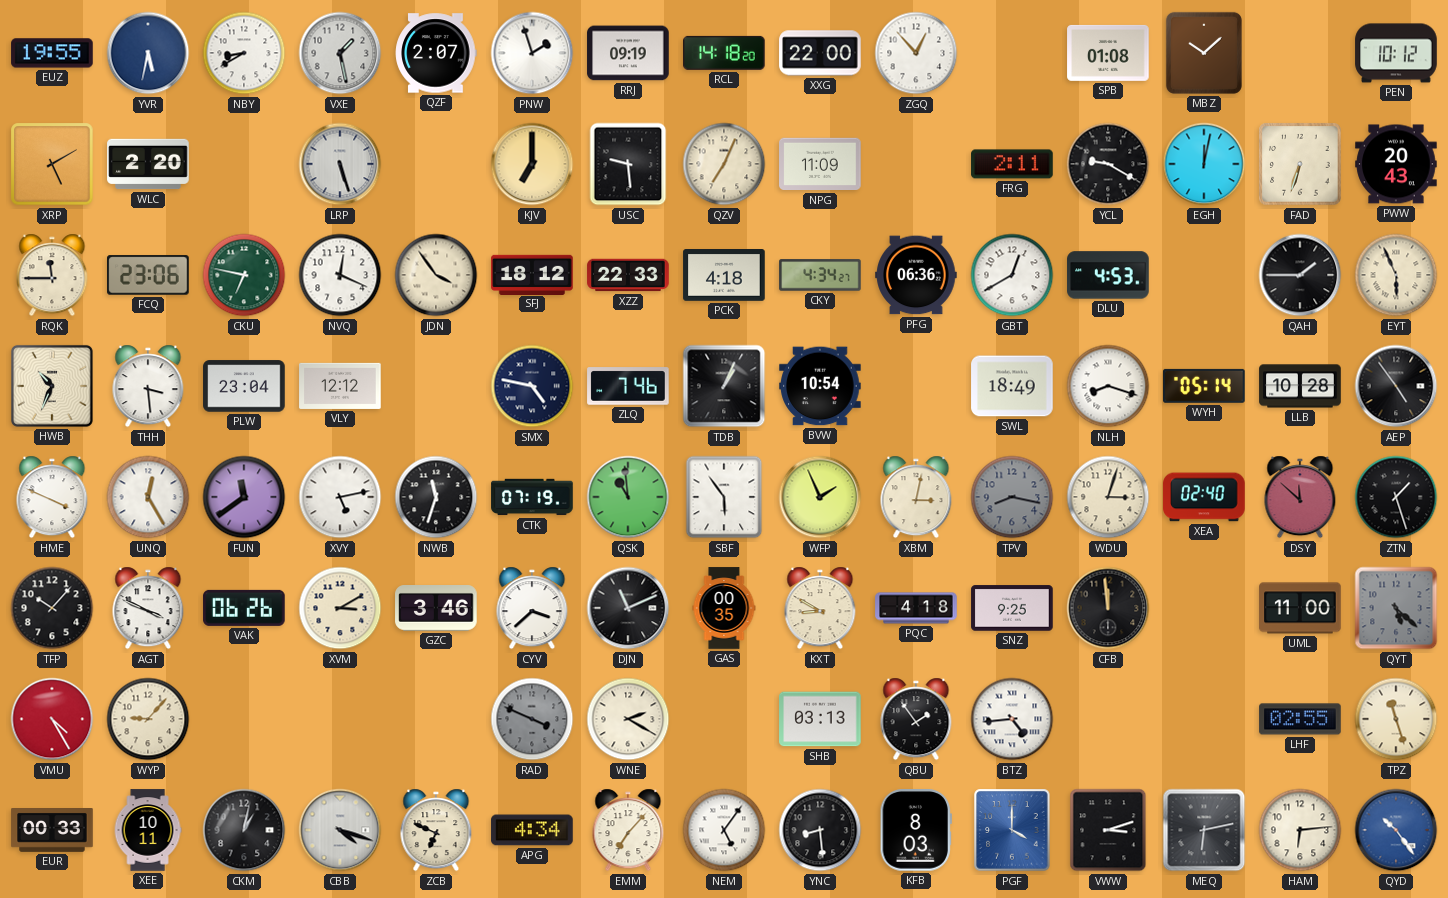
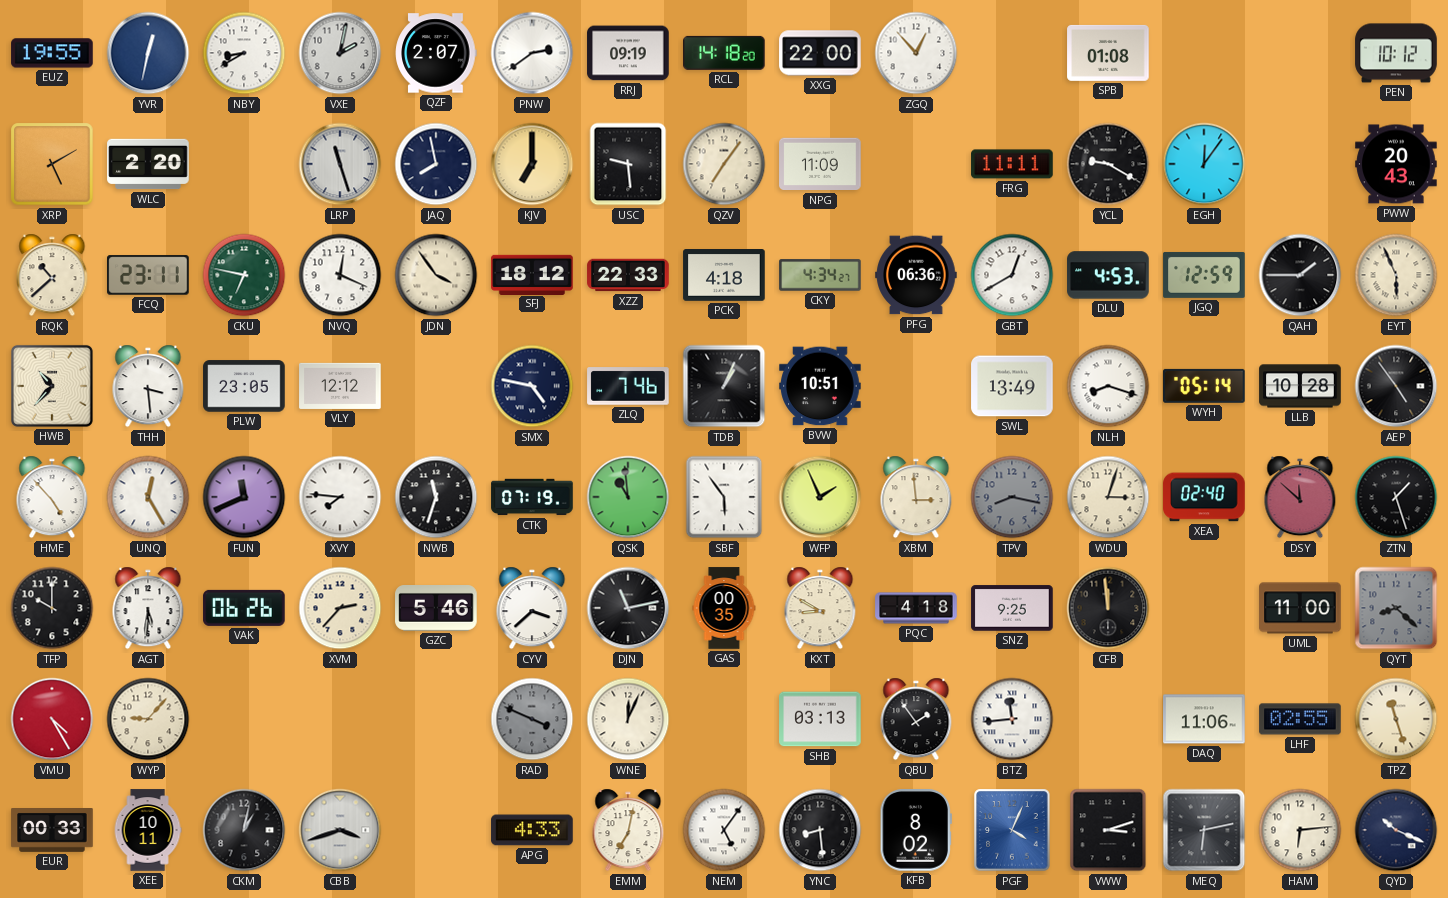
YVR: 5:32 -> 12:32
VXE: 1:28 -> 2:02
PNW: 1:57 -> 2:39
MBZ: 10:08 -> none
LRP: 5:27 -> 11:27
JAQ: none -> 7:58
QZV: 7:04 -> 7:06
FRG: 2:11 -> 11:11
EGH: 12:02 -> 12:06
FAD: 6:33 -> none
RQK: 11:45 -> 10:38
FCQ: 23:06 -> 23:11
JGQ: none -> 12:59
HWB: 10:34 -> 10:37
PLW: 23:04 -> 23:05
BVW: 10:54 -> 10:51
SWL: 18:49 -> 13:49
HME: 3:49 -> 4:53
FUN: 11:39 -> 11:41
XVY: 5:13 -> 7:46
XBM: 3:02 -> 2:59
TFP: 10:07 -> 10:00
AGT: 3:49 -> 5:31
XVM: 3:10 -> 2:37
GZC: 3:46 -> 5:46
DJN: 11:11 -> 11:13
QYT: 5:22 -> 8:22
WNE: 2:20 -> 12:04
BTZ: 4:44 -> 11:44
DAQ: none -> 11:06
CBB: 4:18 -> 3:42
ZCB: 6:49 -> none
APG: 4:34 -> 4:33
EMM: 7:07 -> 7:02
KFB: 8:03 -> 8:02
PGF: 4:00 -> 4:04
QYD: 10:24 -> 10:19
QYD dial: blue -> navy
